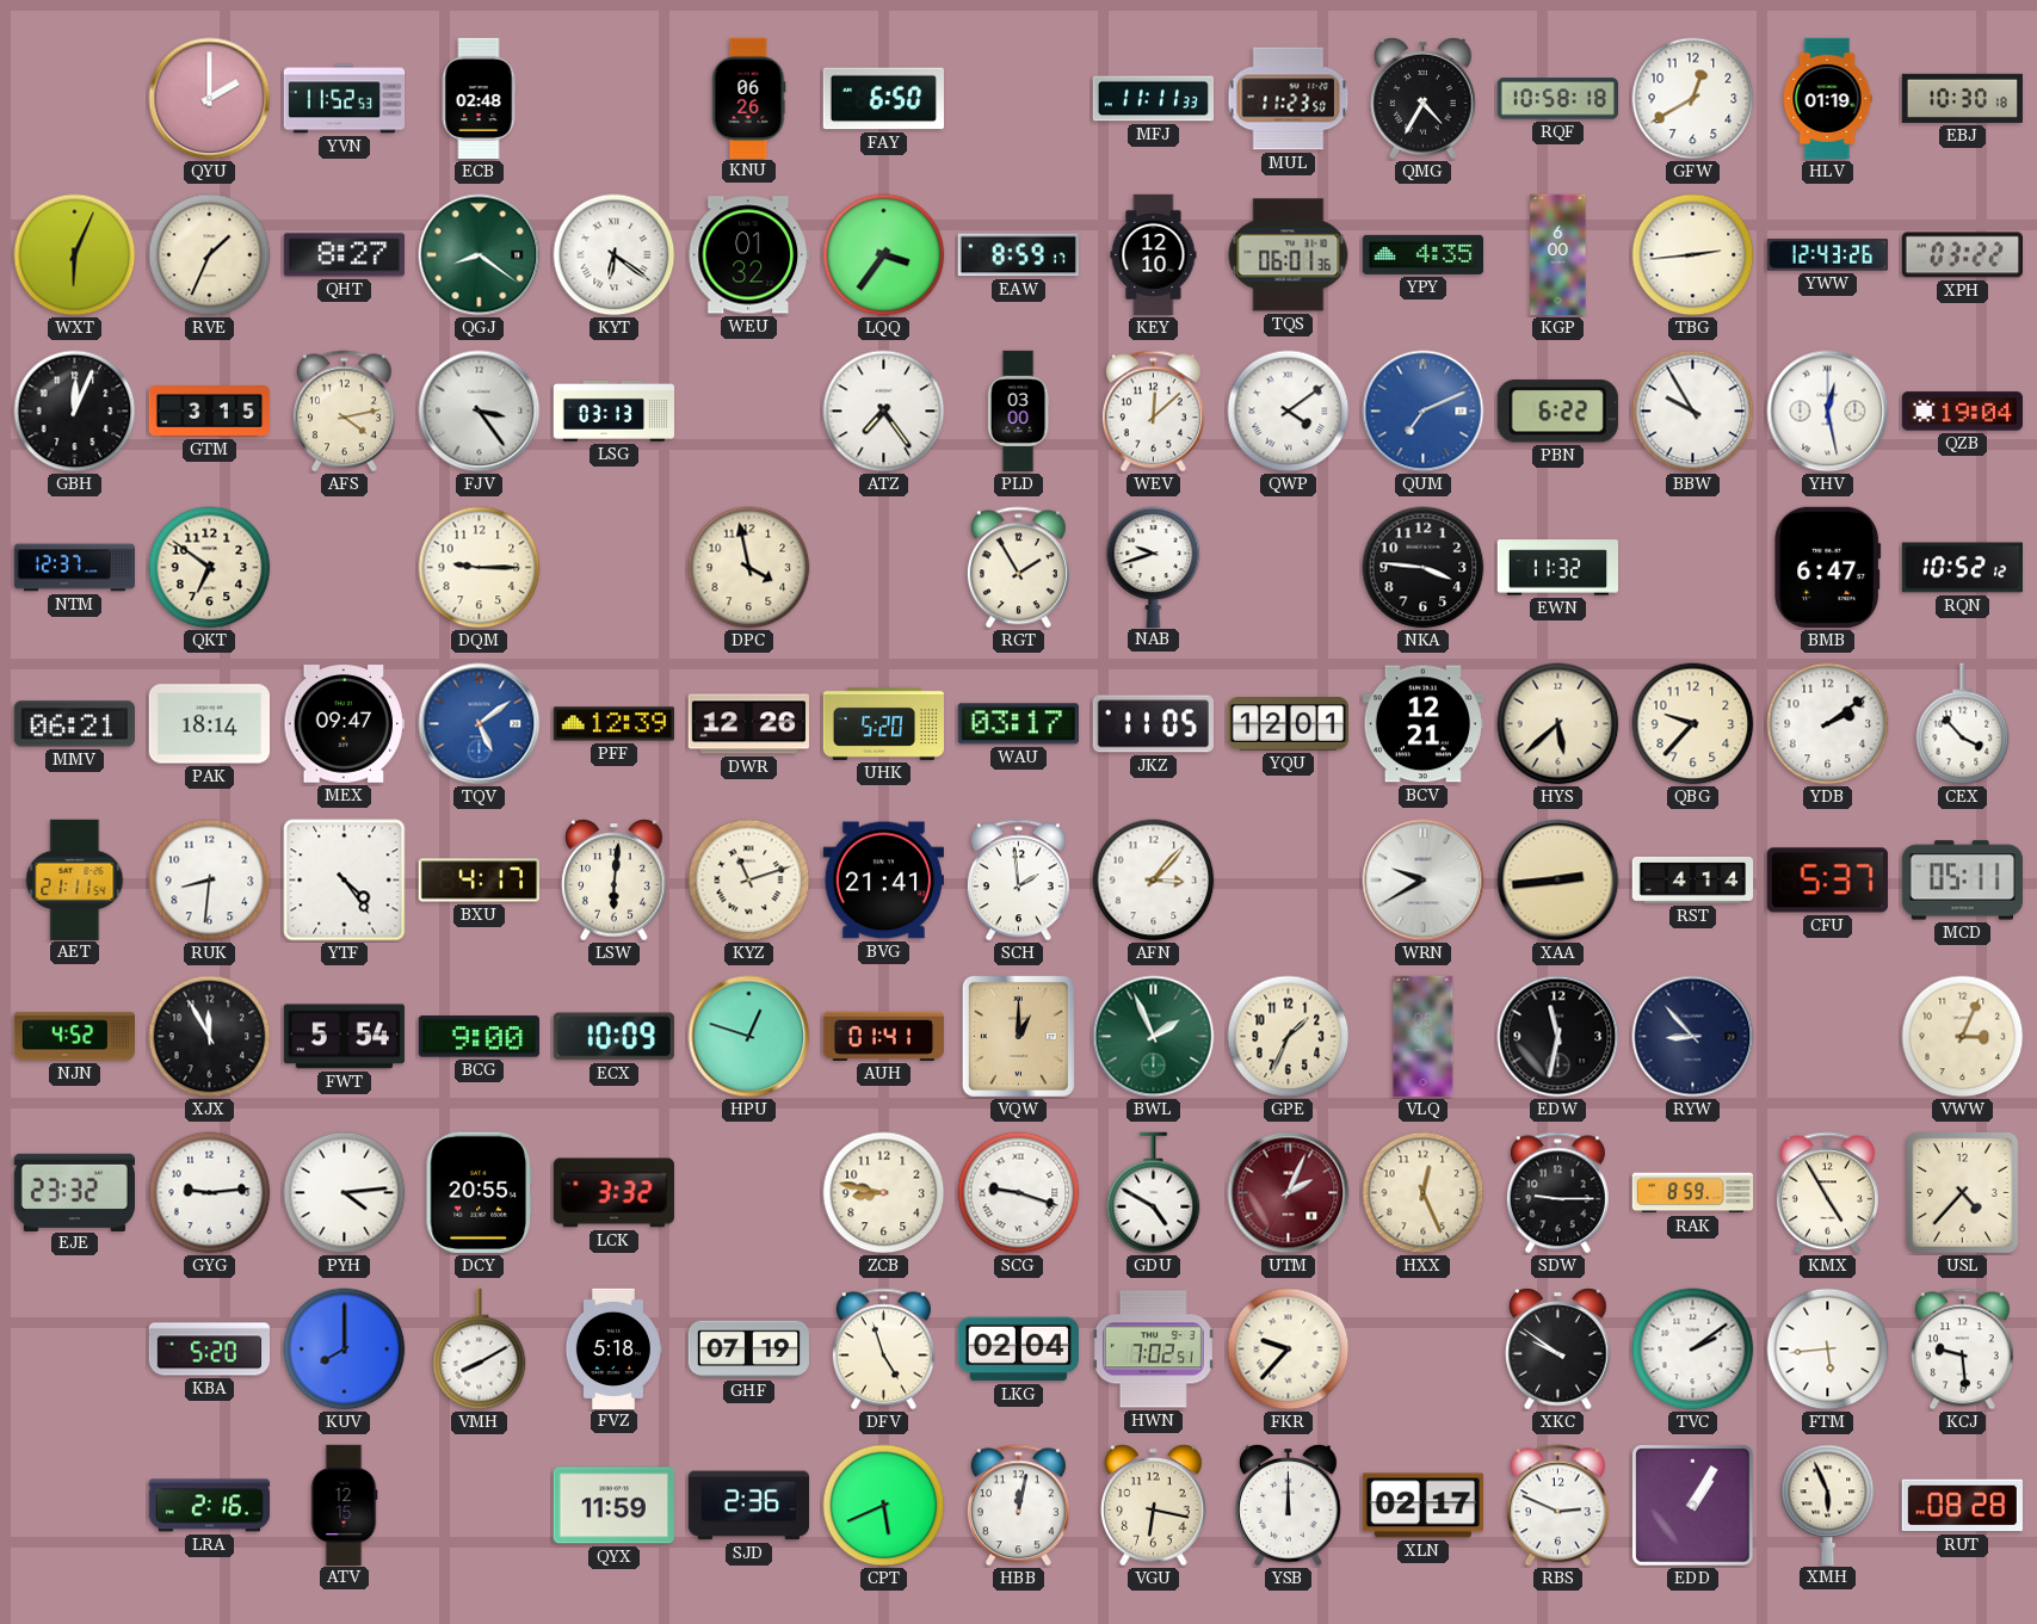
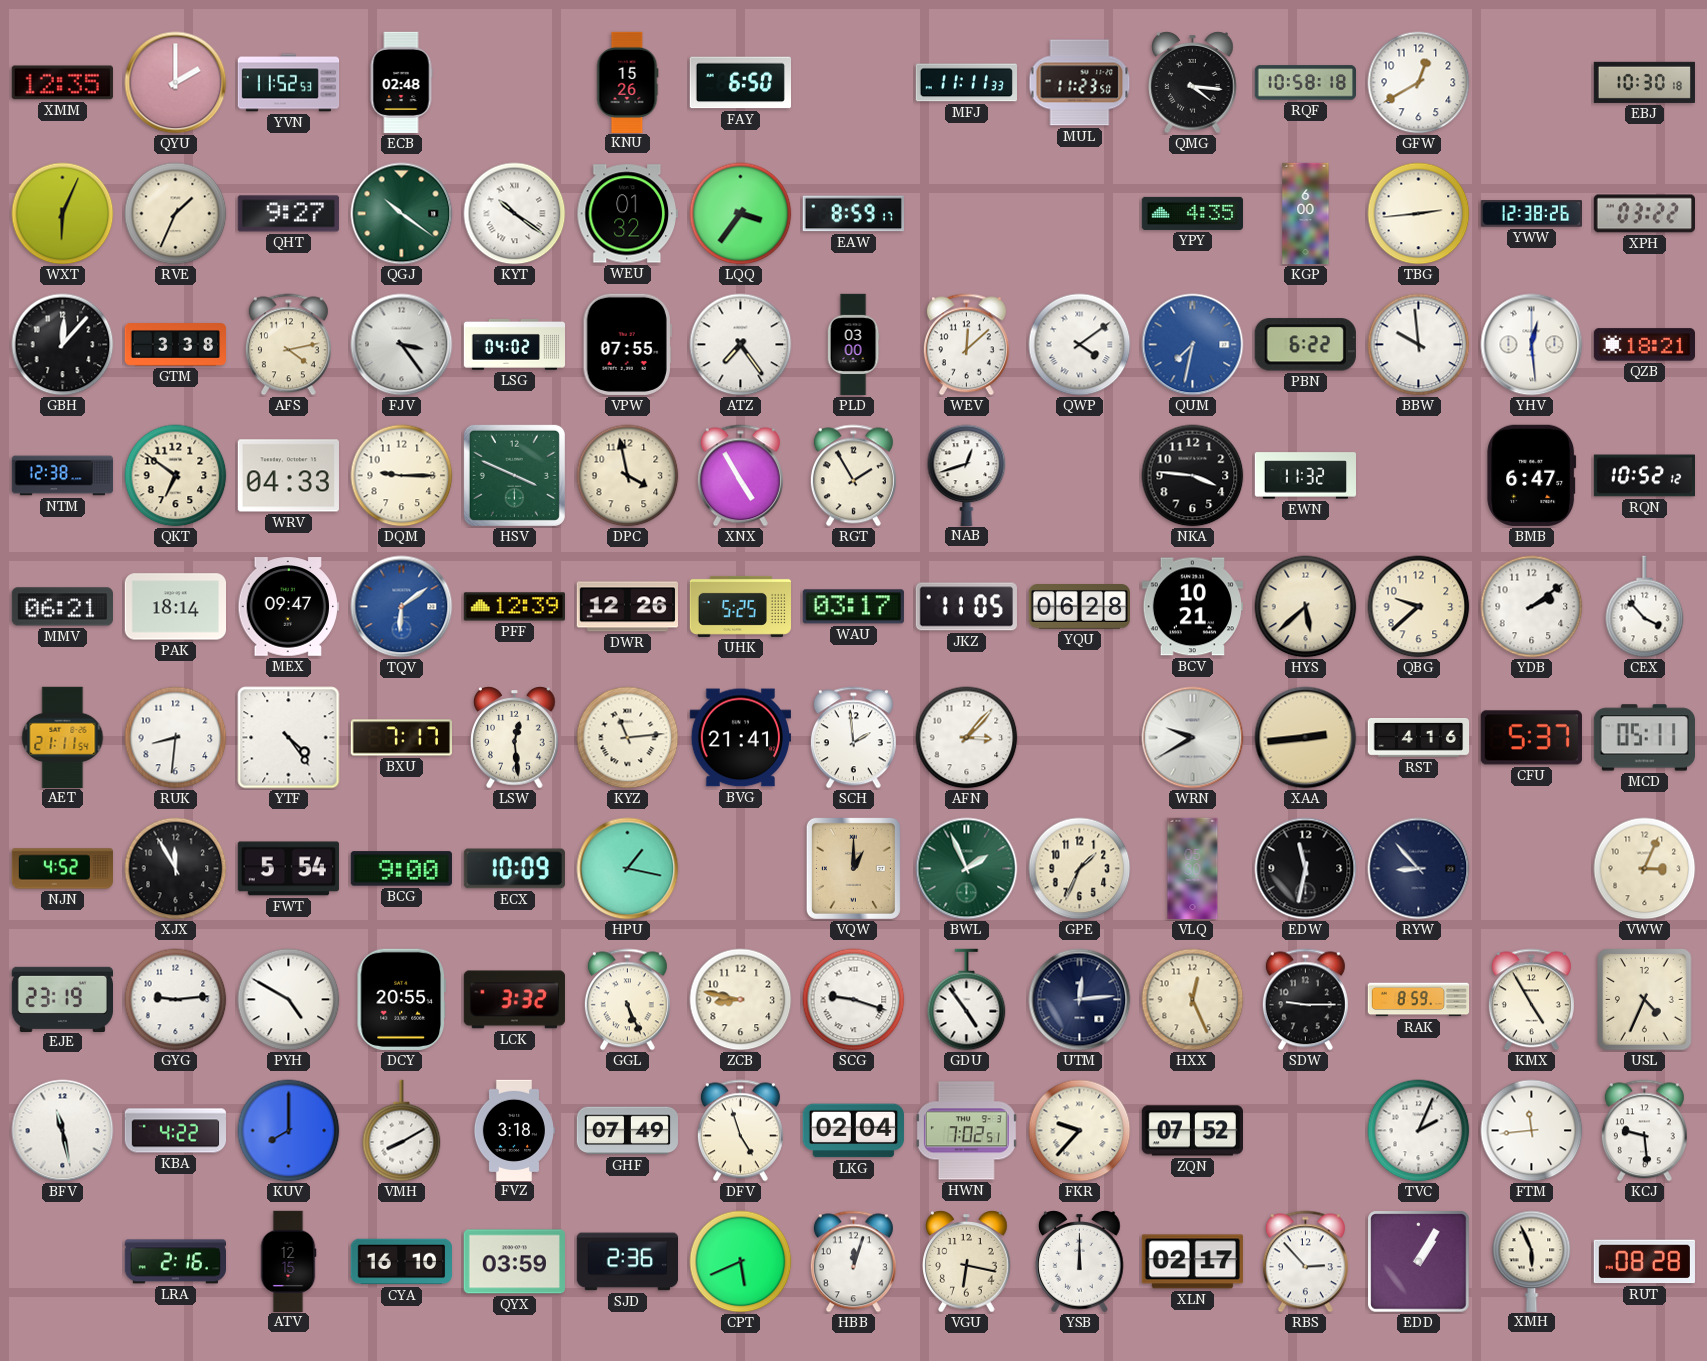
XMM: none -> 12:35
KNU: 06:26 -> 15:26
QMG: 4:35 -> 4:16
HLV: 01:19 -> none
QHT: 8:27 -> 9:27
QGJ: 8:21 -> 10:21
KYT: 6:21 -> 10:21
KEY: 12:10 -> none
TQS: 06:01 -> none
YWW: 12:43 -> 12:38
GBH: 12:04 -> 12:07
GTM: 3:15 -> 3:38
LSG: 03:13 -> 04:02
VPW: none -> 07:55
QUM: 7:11 -> 7:32
BBW: 9:55 -> 9:59
YHV: 12:28 -> 12:29
QZB: 19:04 -> 18:21
NTM: 12:37 -> 12:38
WRV: none -> 04:33
HSV: none -> 3:49
XNX: none -> 4:55
NAB: 9:42 -> 12:42
TQV: 5:09 -> 6:09
UHK: 5:20 -> 5:25
YQU: 12:01 -> 06:28
BCV: 12:21 -> 10:21
QBG: 9:37 -> 9:38
BXU: 4:17 -> 7:17
LSW: 6:01 -> 12:29
KYZ: 11:12 -> 11:14
RST: 4:14 -> 4:16
HPU: 12:48 -> 1:17
AUH: 01:41 -> none
EJE: 23:32 -> 23:19
PYH: 4:14 -> 4:50
GGL: none -> 5:26
GDU: 4:50 -> 4:54
UTM: 2:04 -> 12:14
UTM dial: burgundy -> navy
USL: 4:37 -> 4:34
BFV: none -> 11:28
KBA: 5:20 -> 4:22
FVZ: 5:18 -> 3:18
GHF: 07:19 -> 07:49
ZQN: none -> 07:52
XKC: 9:51 -> none
TVC: 2:09 -> 2:04
FTM: 5:44 -> 11:44
CYA: none -> 16:10
QYX: 11:59 -> 03:59
HBB: 12:02 -> 12:03
RBS: 2:49 -> 2:53
